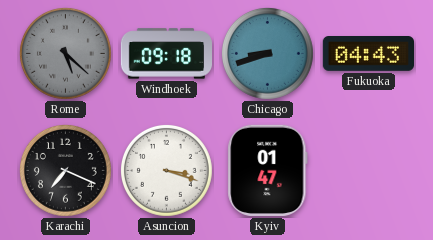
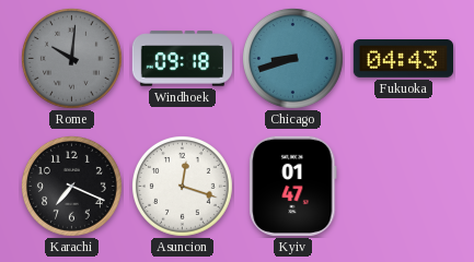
Rome: 5:22 -> 10:01
Asuncion: 3:18 -> 12:18
